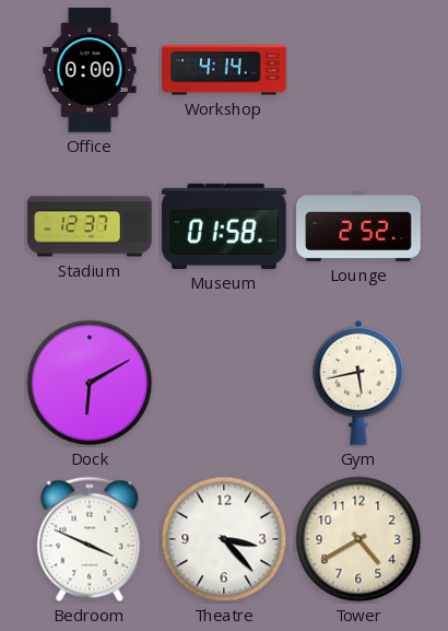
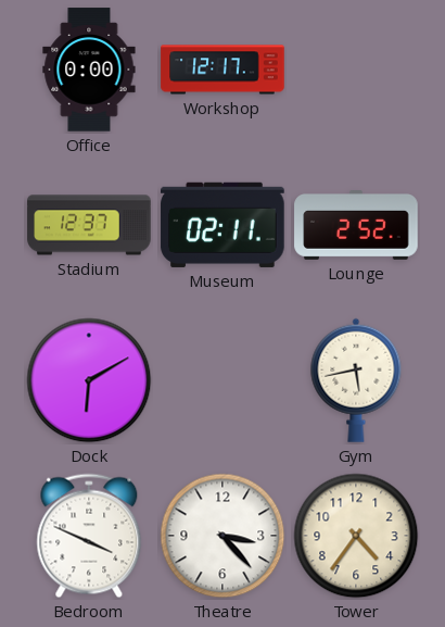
Workshop: 4:14 -> 12:17
Museum: 01:58 -> 02:11
Tower: 4:40 -> 4:36
